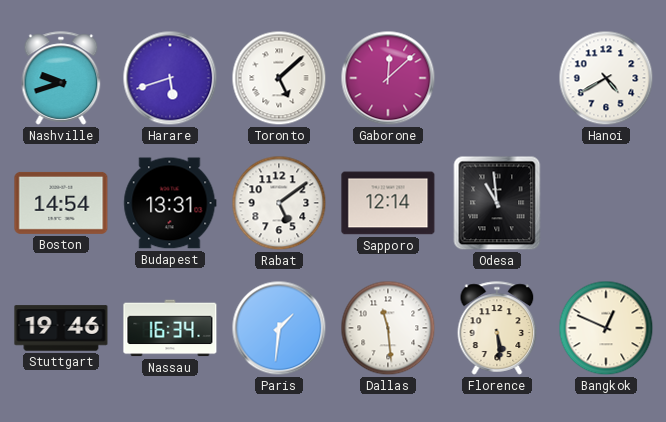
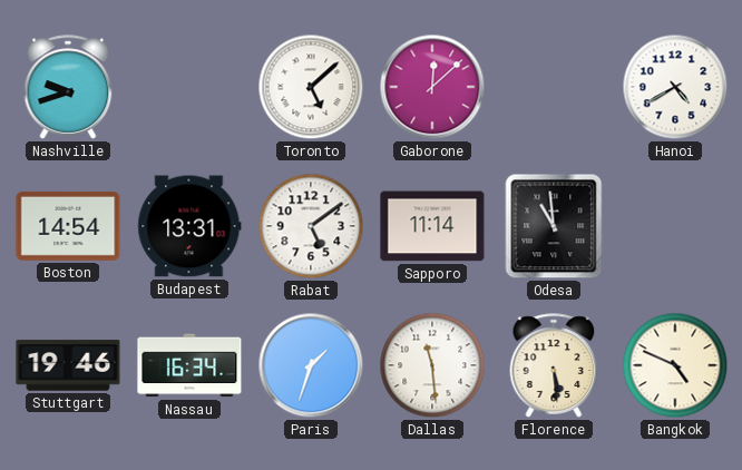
Harare: 5:42 -> none
Sapporo: 12:14 -> 11:14
Paris: 1:31 -> 1:33
Bangkok: 12:49 -> 4:49
